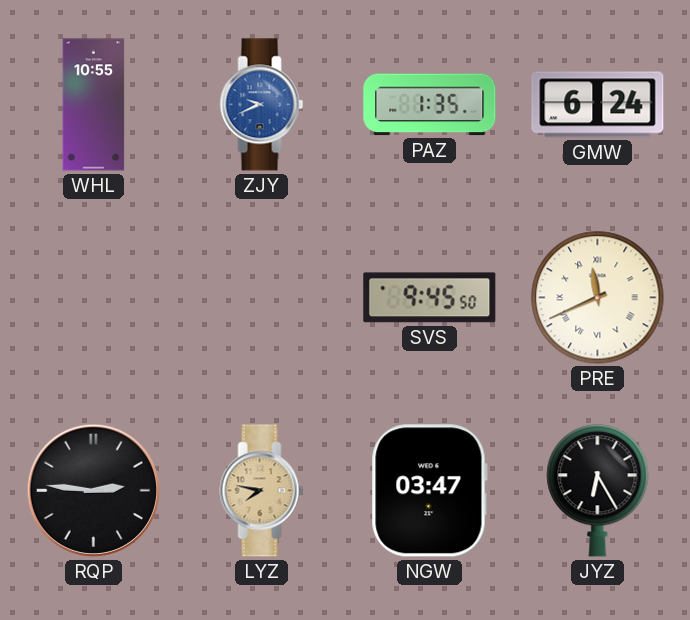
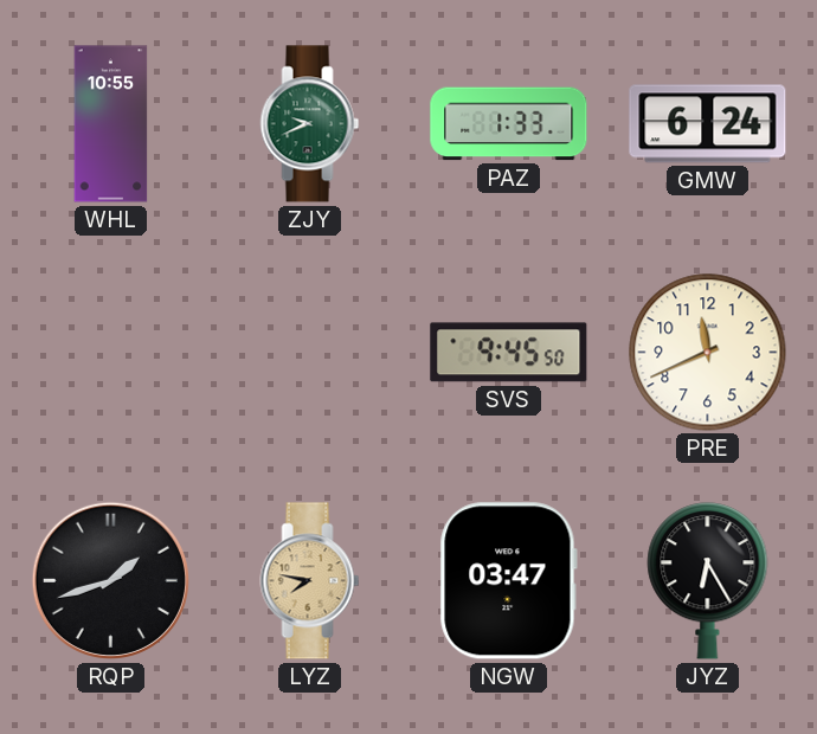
ZJY dial: blue -> green
PAZ: 1:35 -> 1:33
PRE numerals: Roman -> Arabic
RQP: 2:46 -> 1:42
